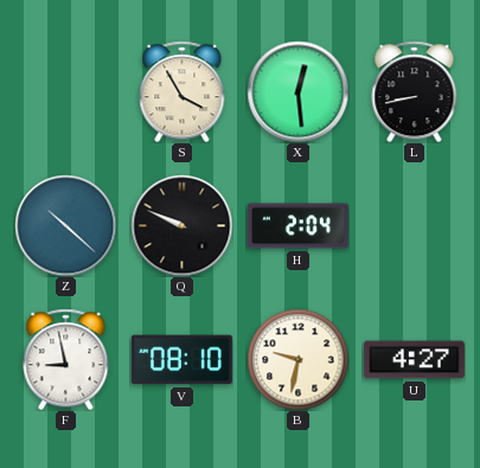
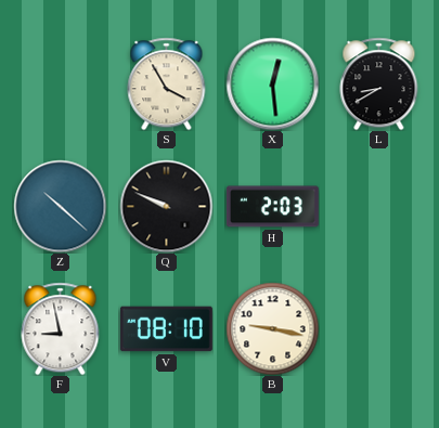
L: 8:43 -> 8:40
H: 2:04 -> 2:03
B: 9:32 -> 9:17
U: 4:27 -> none
